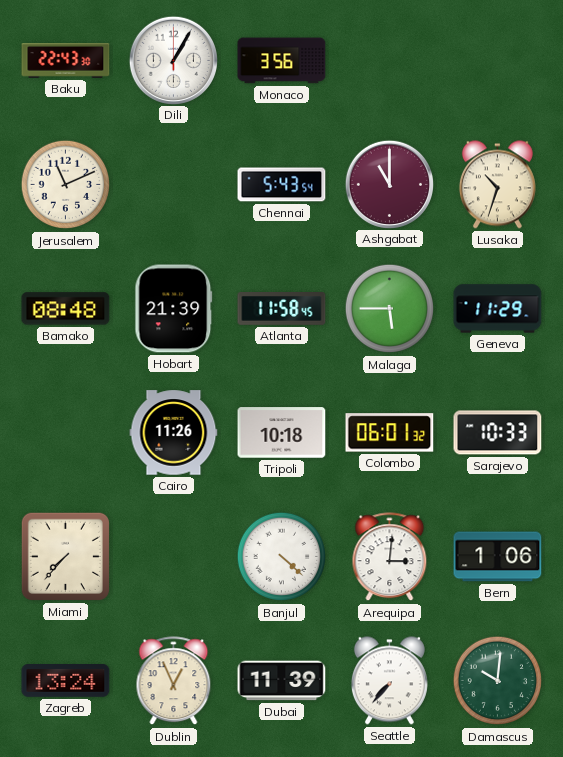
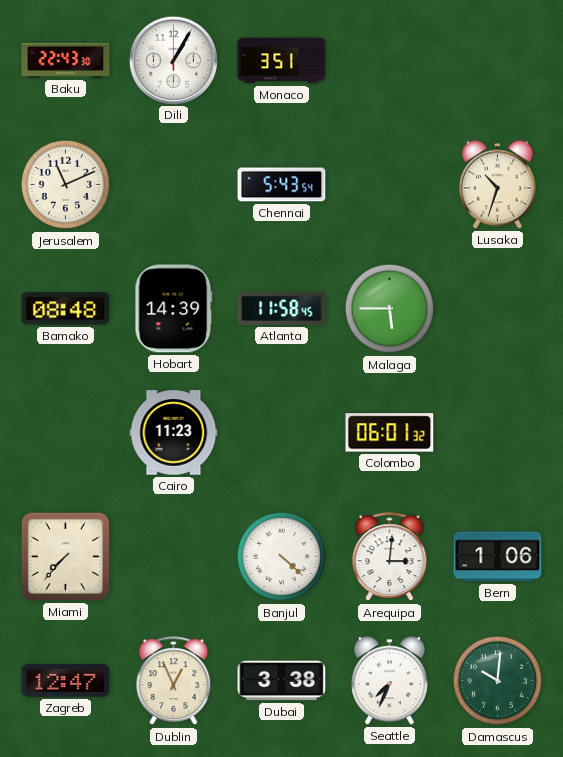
Monaco: 3:56 -> 3:51
Ashgabat: 11:00 -> none
Hobart: 21:39 -> 14:39
Geneva: 11:29 -> none
Cairo: 11:26 -> 11:23
Tripoli: 10:18 -> none
Sarajevo: 10:33 -> none
Zagreb: 13:24 -> 12:47
Dubai: 11:39 -> 3:38
Seattle: 7:37 -> 7:34
